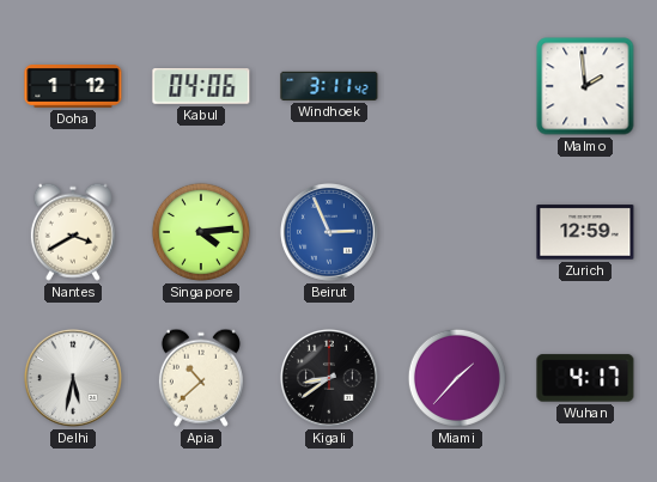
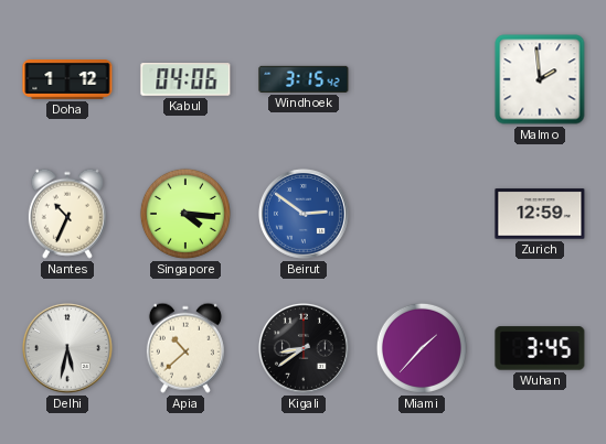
Windhoek: 3:11 -> 3:15
Nantes: 3:40 -> 10:34
Singapore: 4:14 -> 4:16
Beirut: 2:56 -> 2:51
Wuhan: 4:17 -> 3:45
